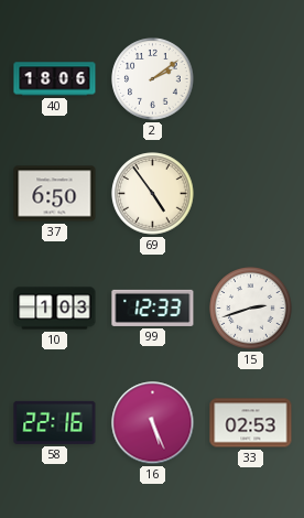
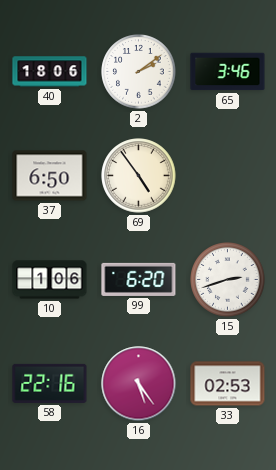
65: none -> 3:46
10: 1:03 -> 1:06
99: 12:33 -> 6:20
16: 5:26 -> 5:24
